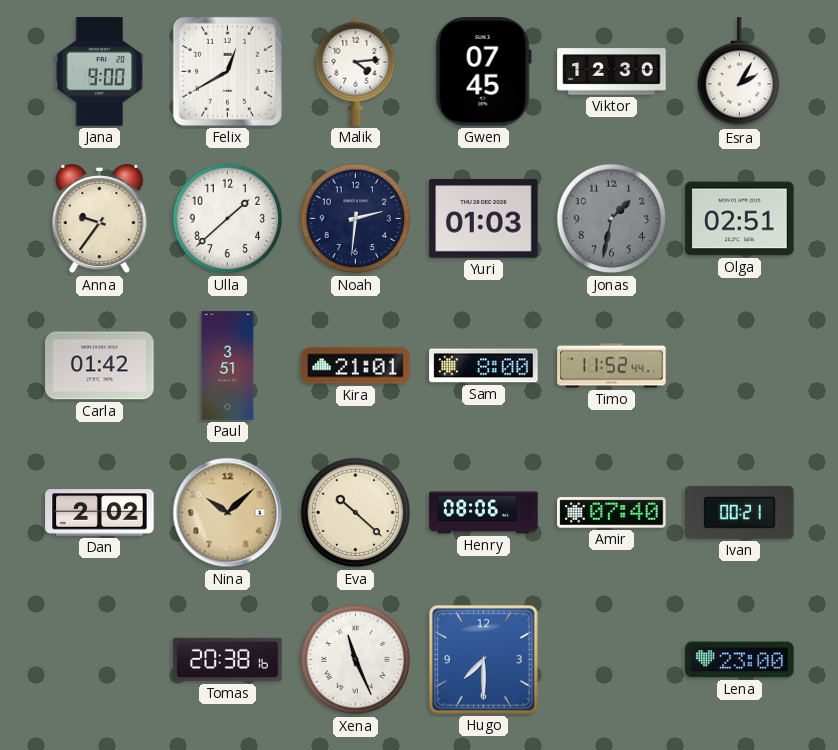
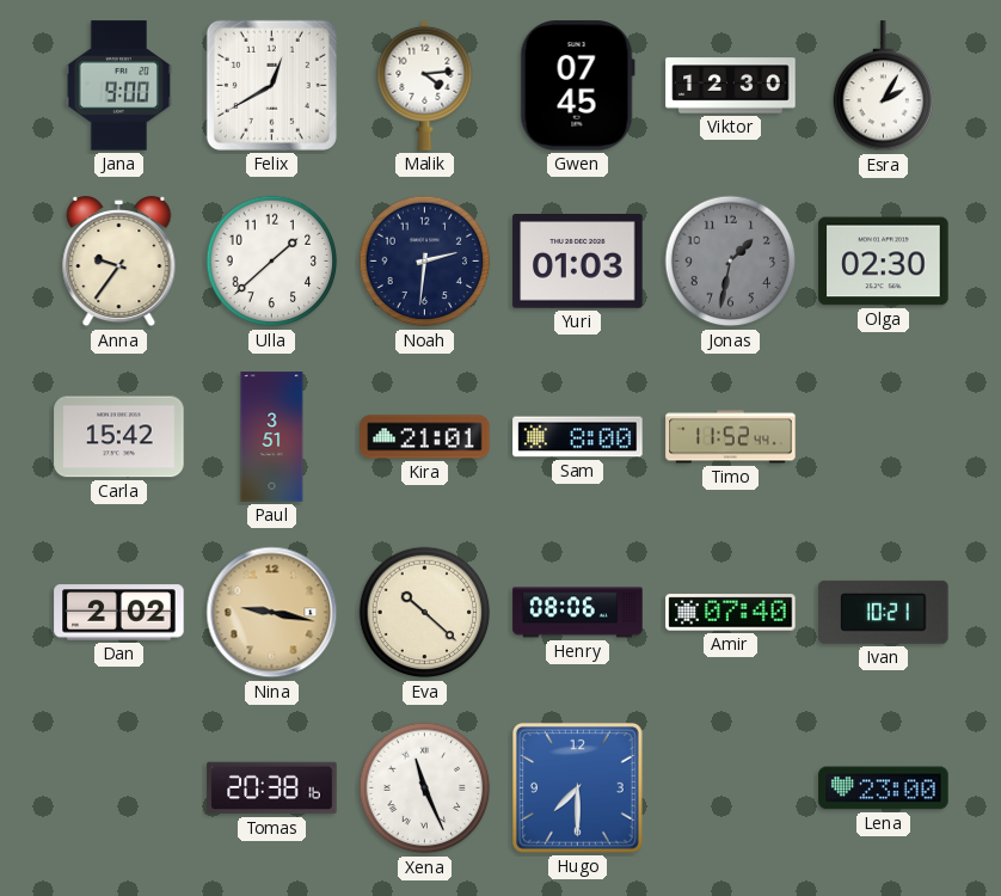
Olga: 02:51 -> 02:30
Carla: 01:42 -> 15:42
Nina: 10:08 -> 9:17
Ivan: 00:21 -> 10:21
